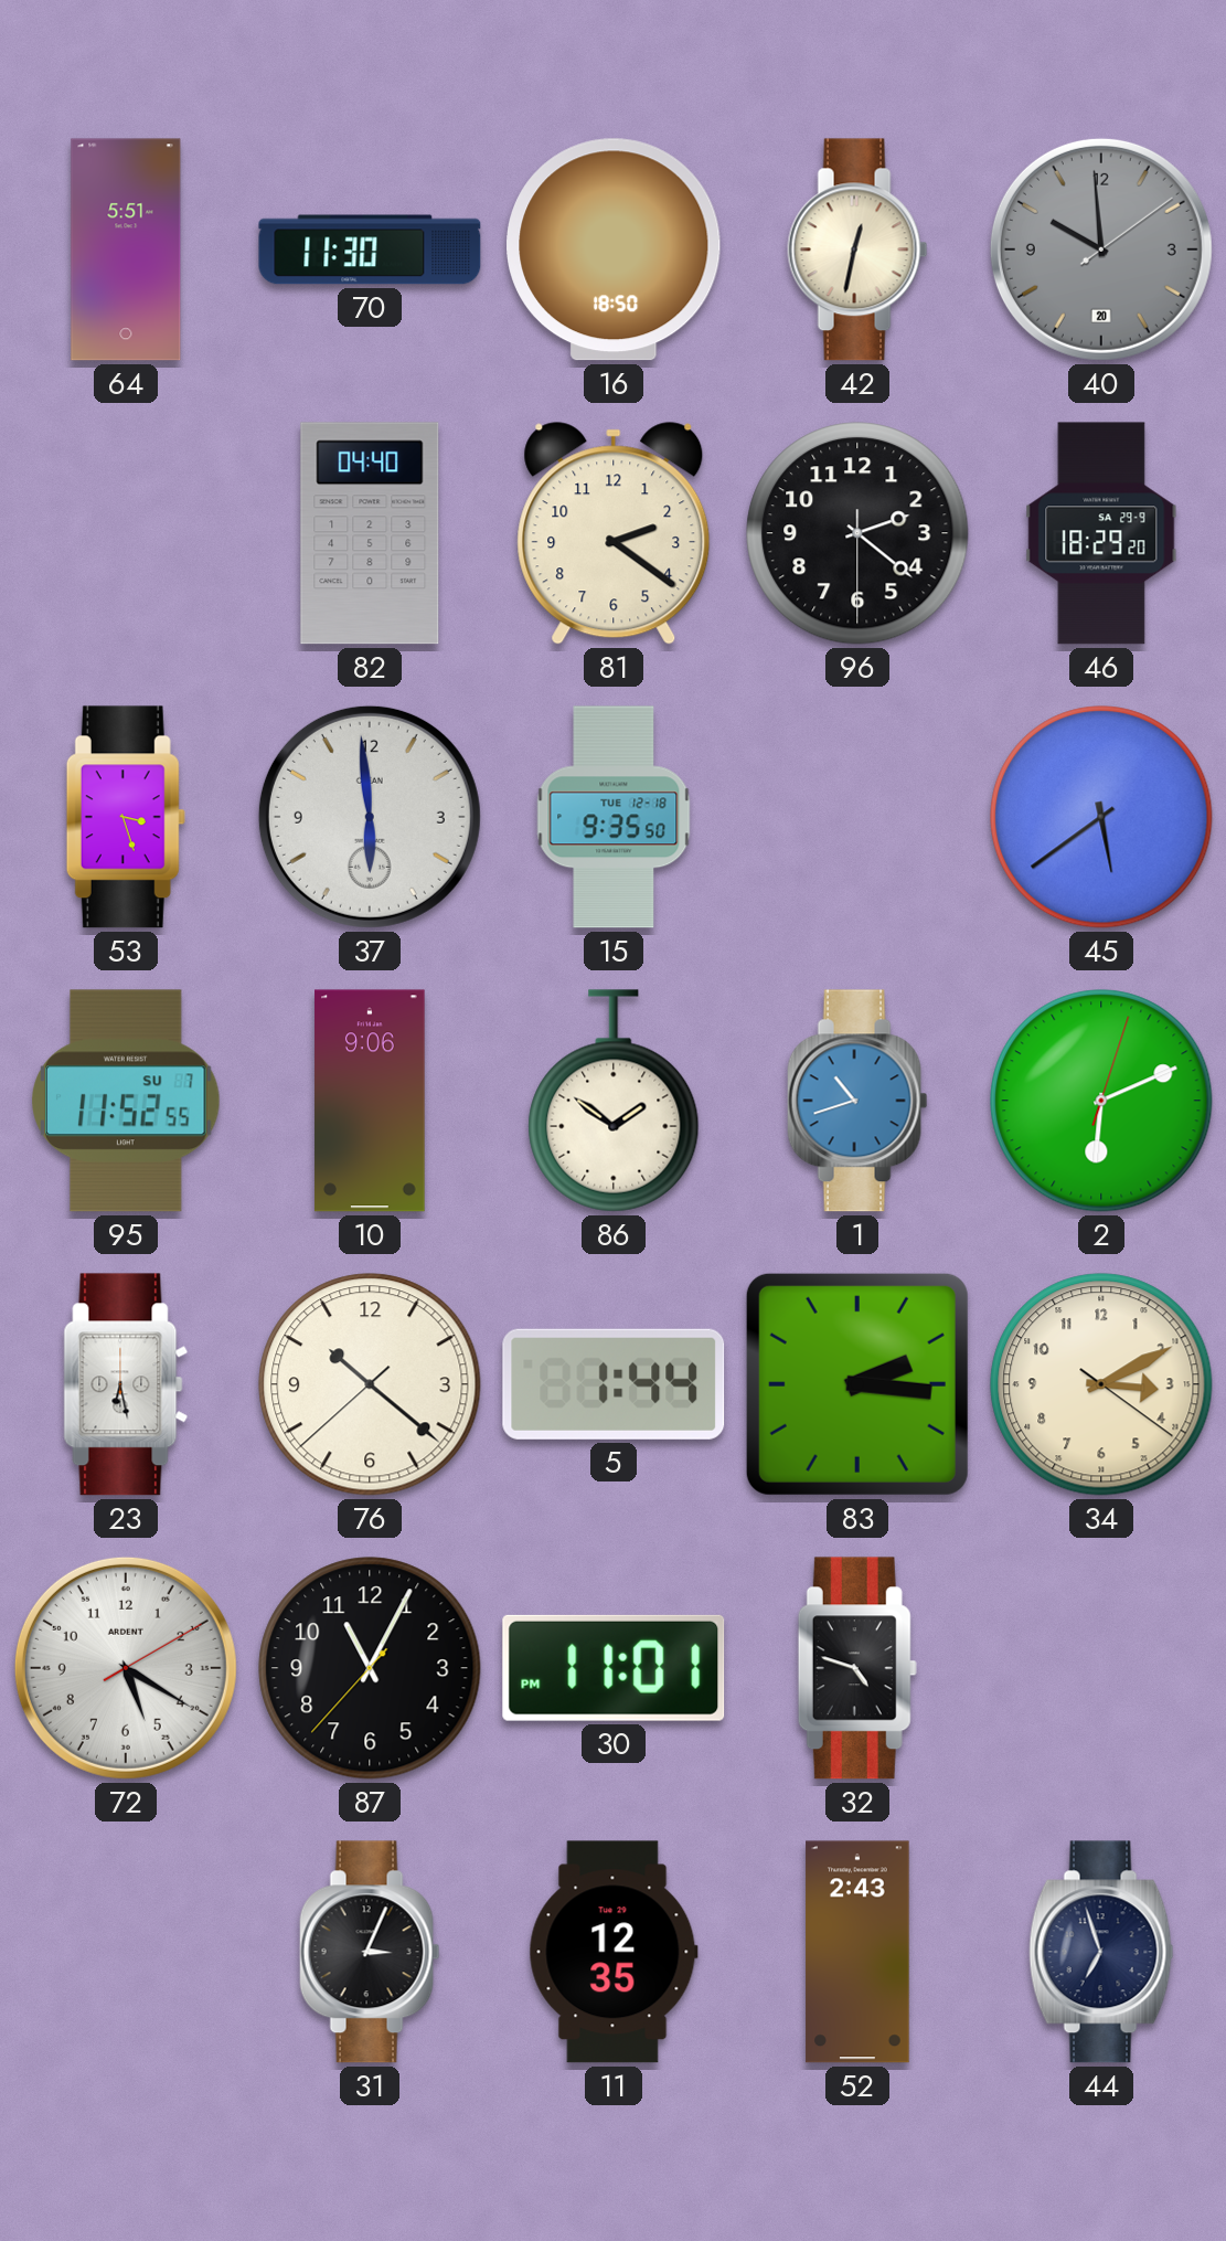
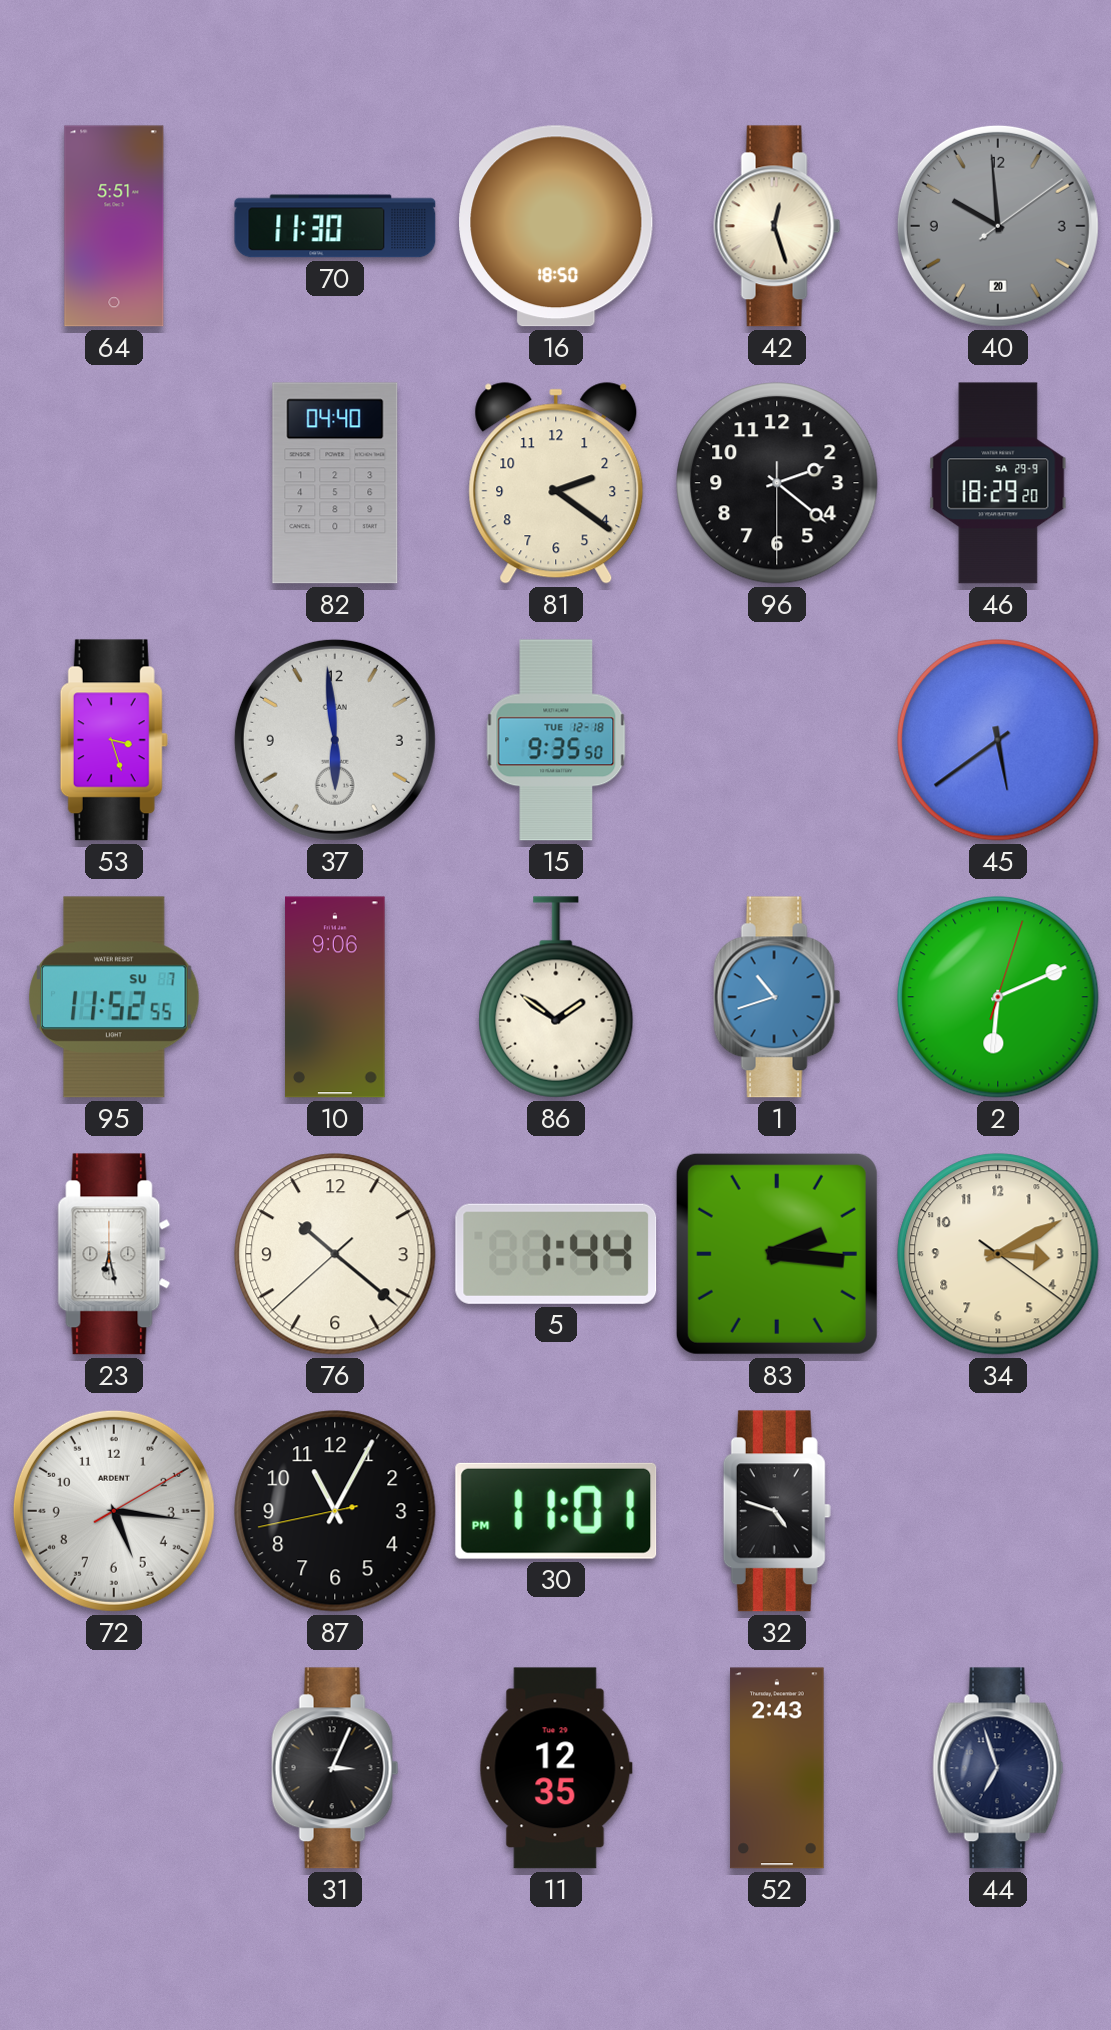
42: 12:32 -> 12:27
72: 5:20 -> 5:16
87: 11:04:37 -> 11:04:43
